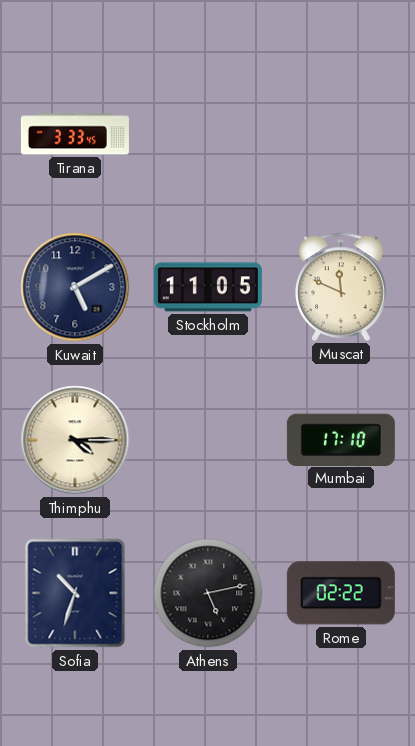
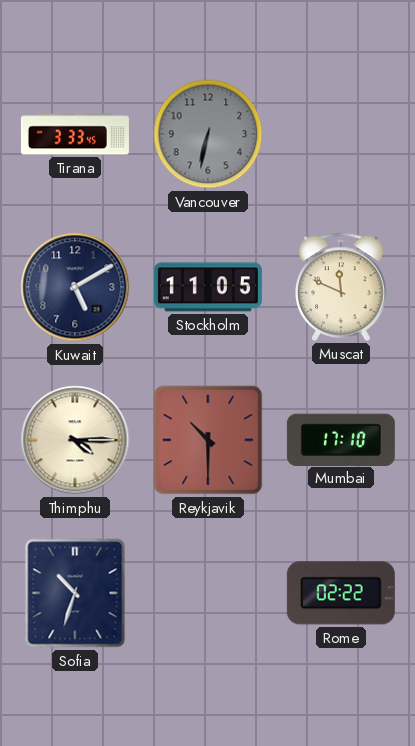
Vancouver: none -> 6:32
Reykjavik: none -> 10:30
Athens: 5:13 -> none
